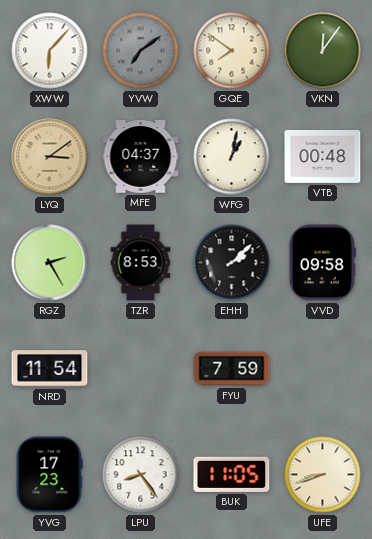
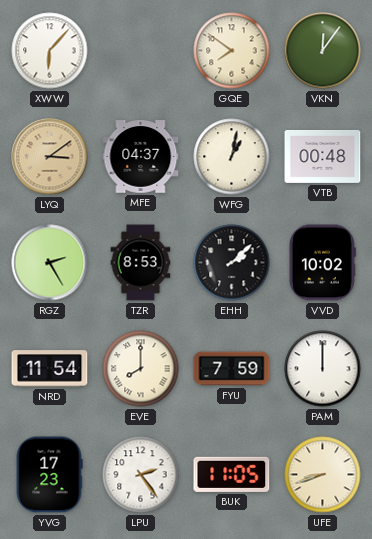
YVW: 7:09 -> none
VVD: 09:58 -> 10:02
EVE: none -> 8:00
PAM: none -> 12:00
LPU: 8:24 -> 2:24
